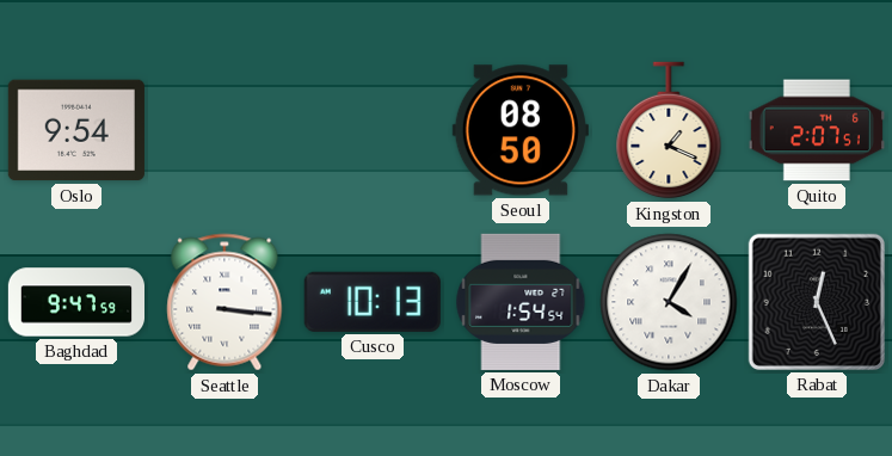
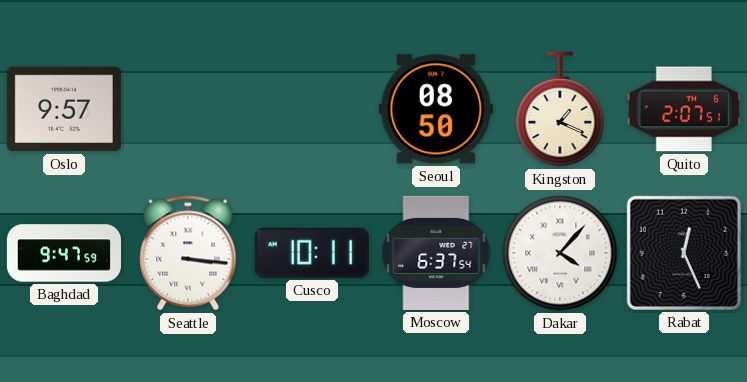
Oslo: 9:54 -> 9:57
Cusco: 10:13 -> 10:11
Moscow: 1:54 -> 6:37
Dakar: 4:05 -> 4:07
